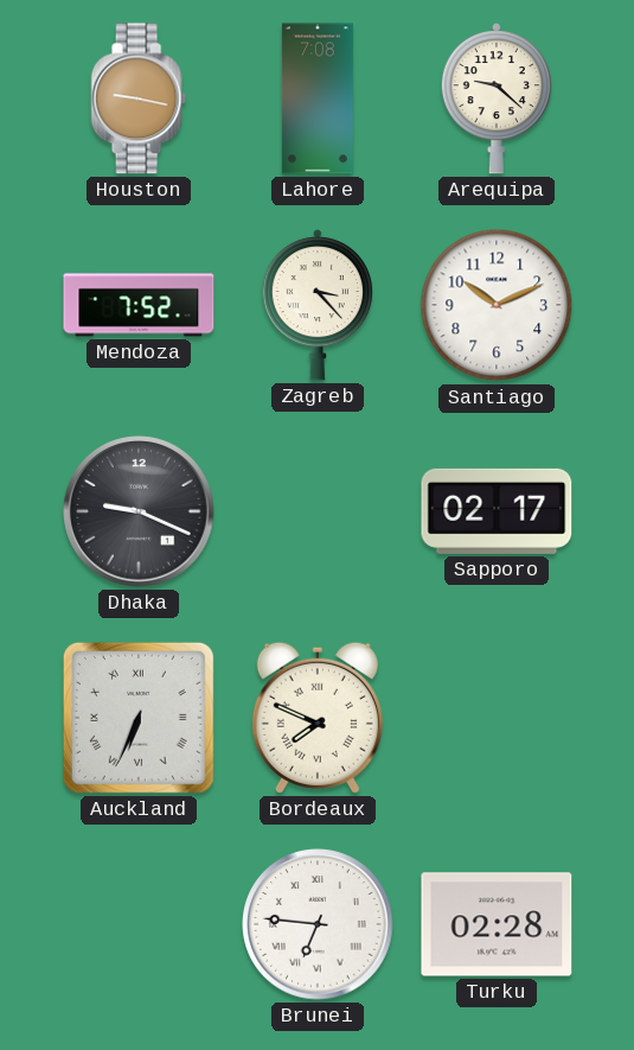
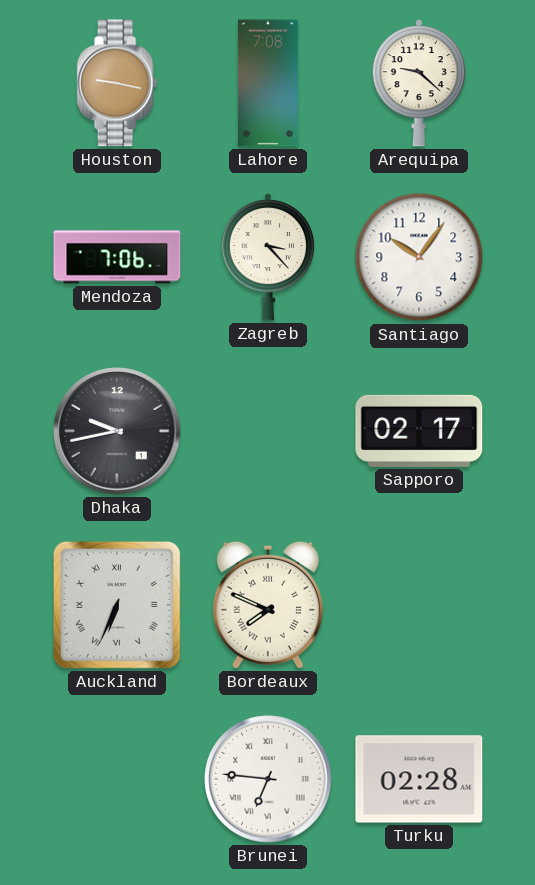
Mendoza: 7:52 -> 7:06
Santiago: 10:11 -> 10:06
Dhaka: 9:19 -> 9:43
